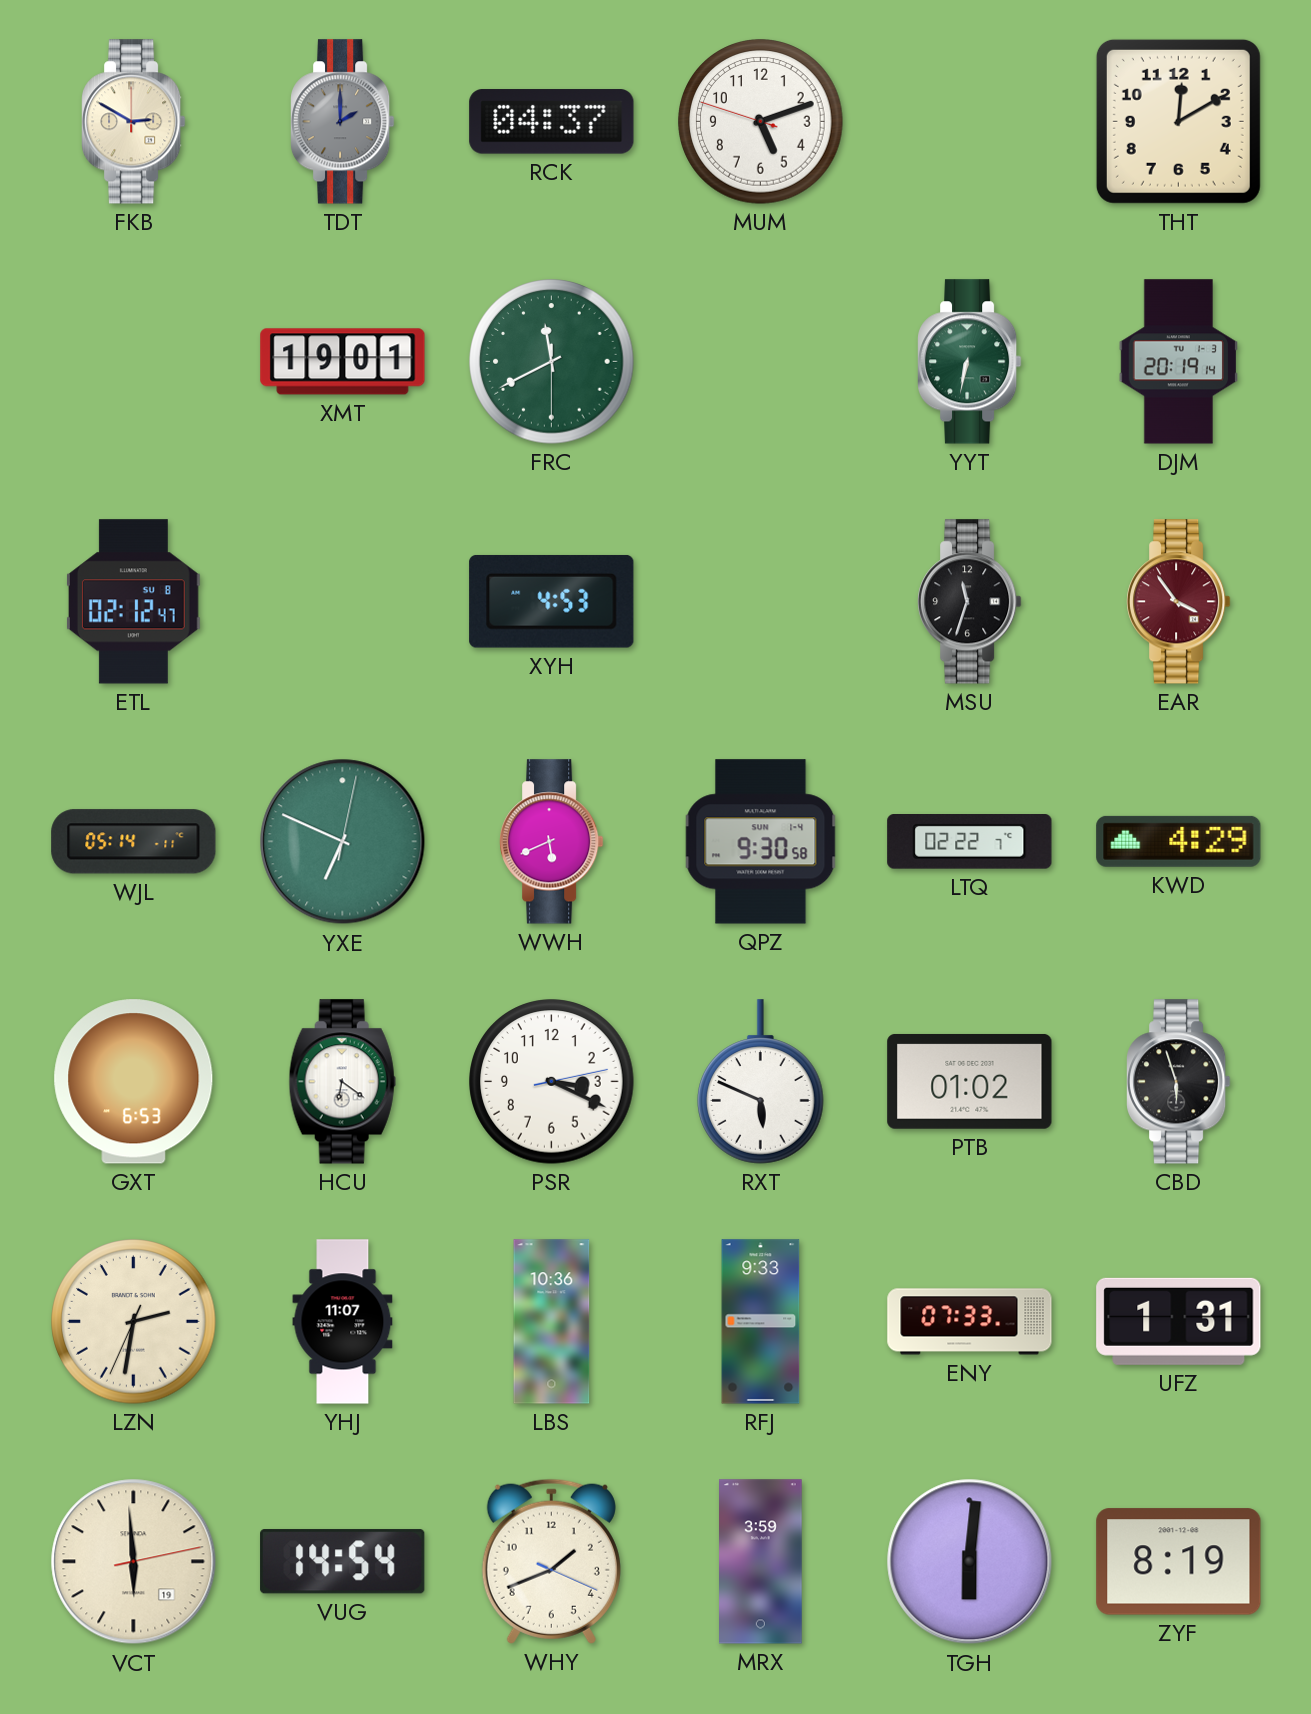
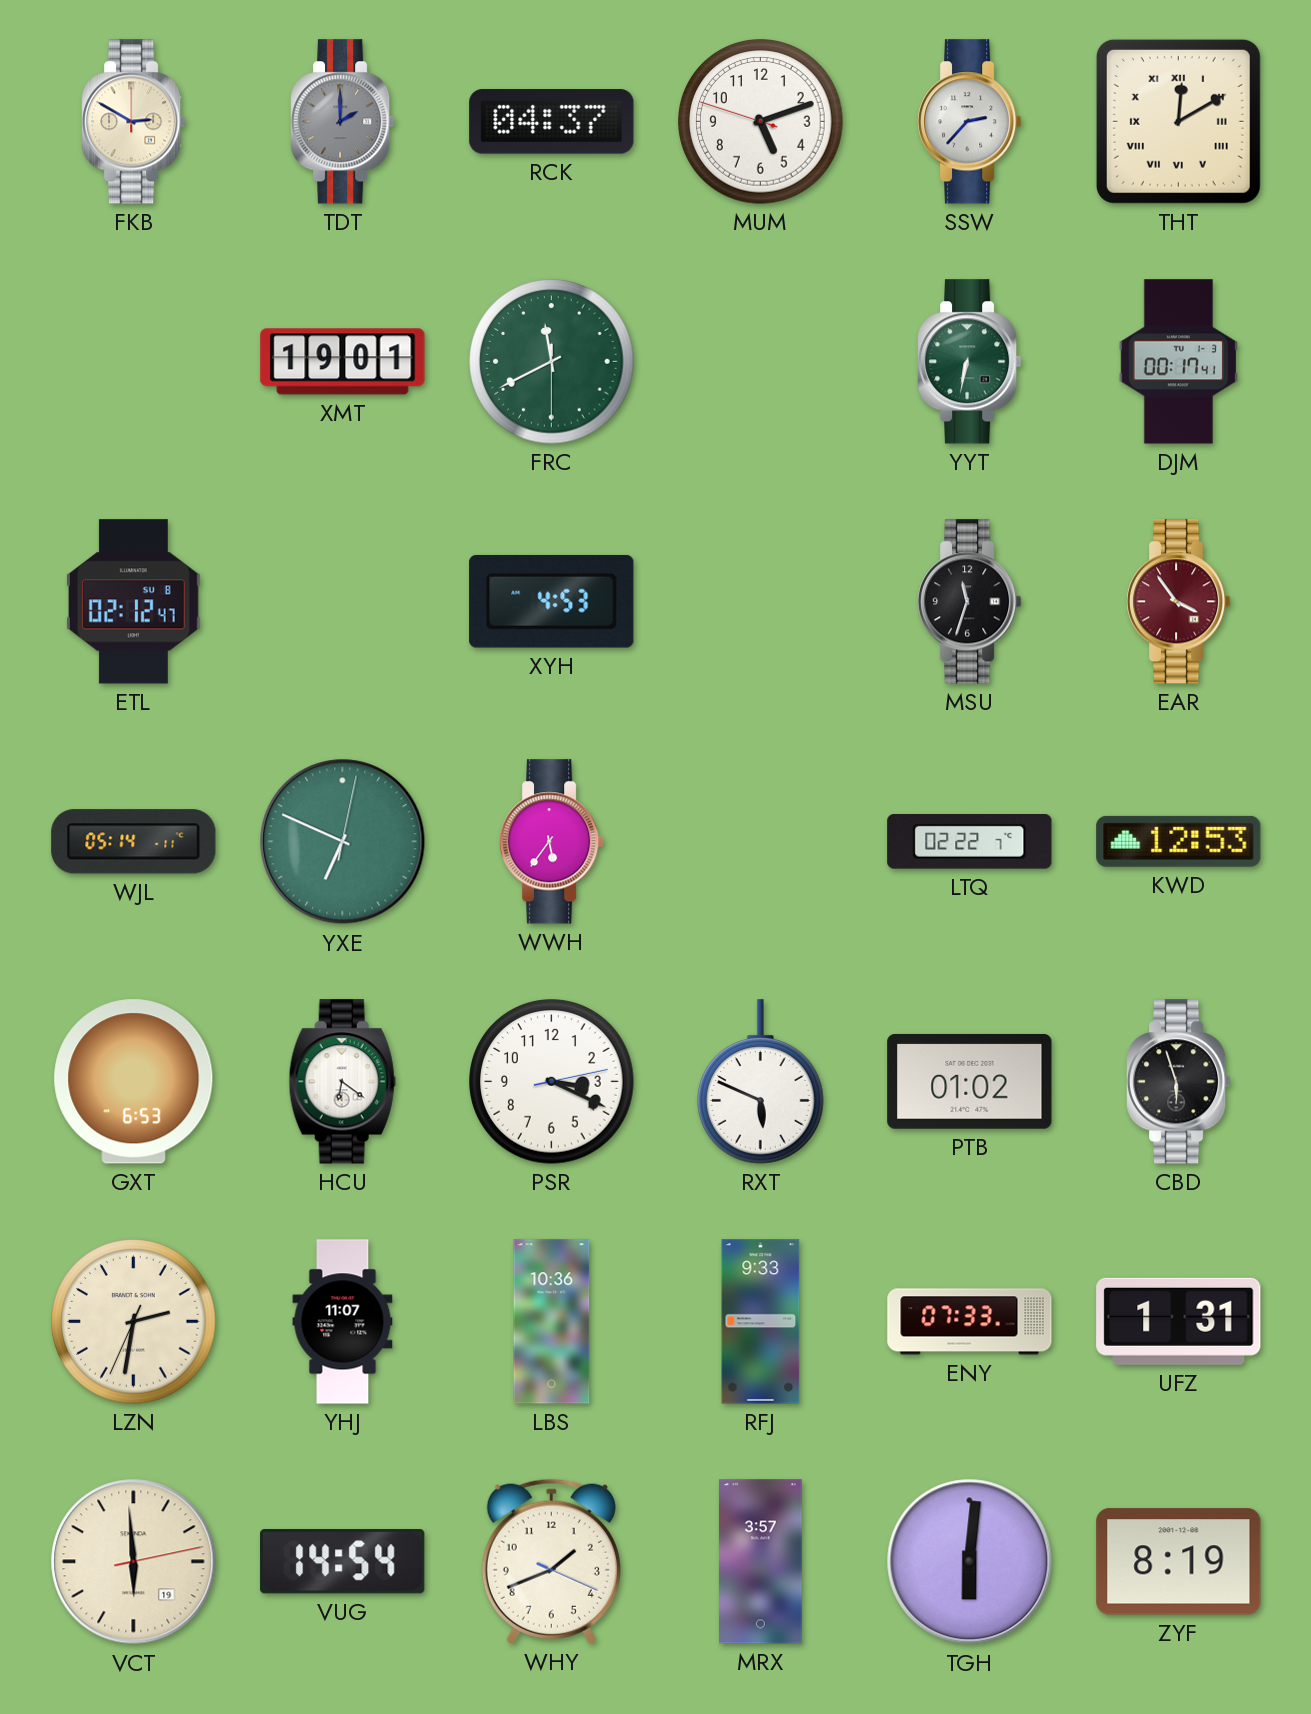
SSW: none -> 2:37
THT numerals: Arabic -> Roman
DJM: 20:19 -> 00:17
WWH: 5:41 -> 5:36
QPZ: 9:30 -> none
KWD: 4:29 -> 12:53
MRX: 3:59 -> 3:57
